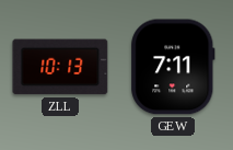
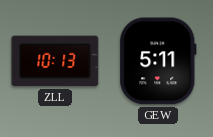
GEW: 7:11 -> 5:11
